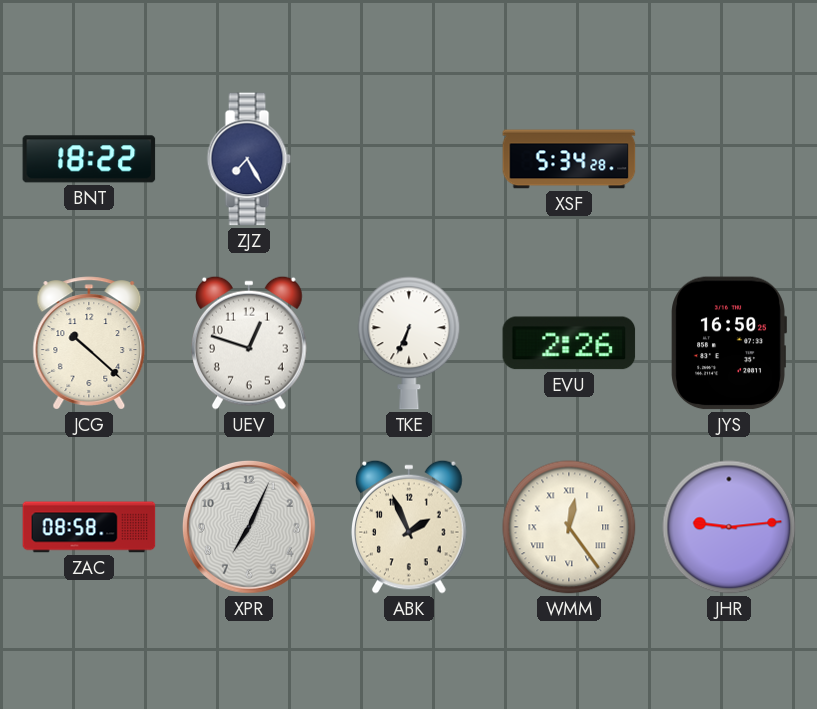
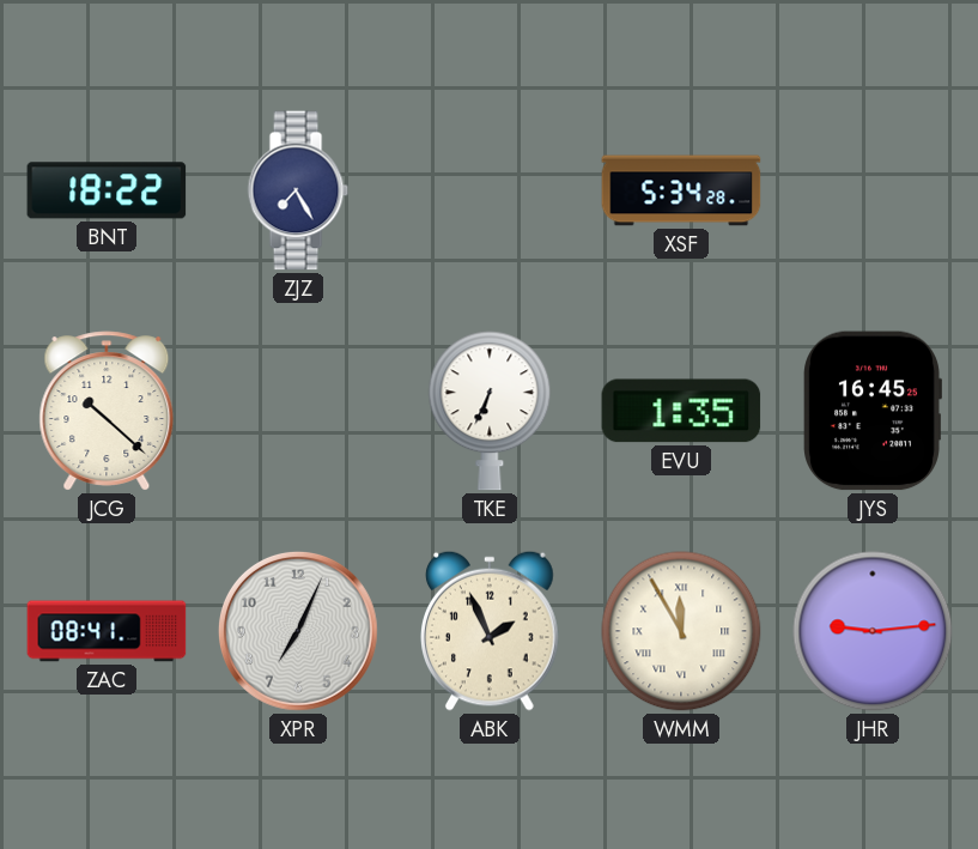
UEV: 12:48 -> none
EVU: 2:26 -> 1:35
JYS: 16:50 -> 16:45
ZAC: 08:58 -> 08:41
WMM: 12:24 -> 11:55
